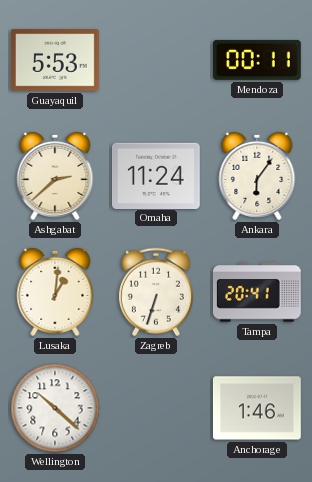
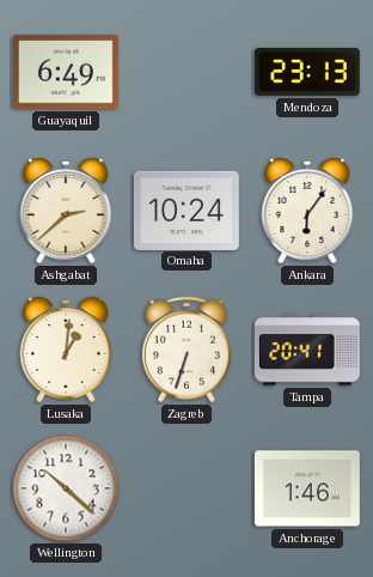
Guayaquil: 5:53 -> 6:49
Mendoza: 00:11 -> 23:13
Omaha: 11:24 -> 10:24
